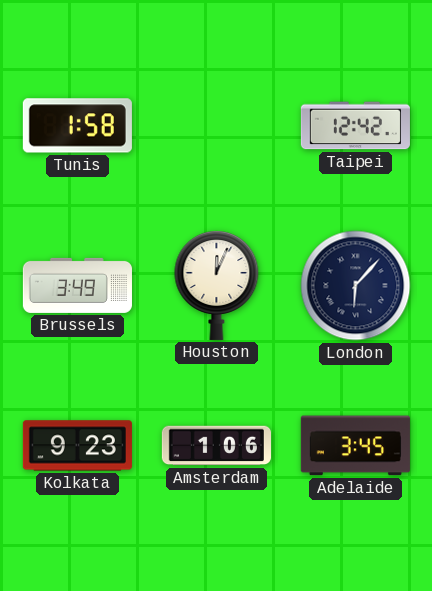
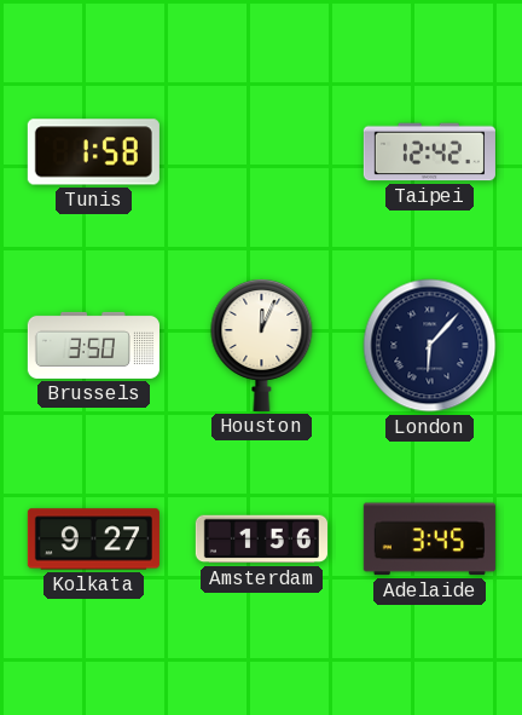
Brussels: 3:49 -> 3:50
Kolkata: 9:23 -> 9:27
Amsterdam: 1:06 -> 1:56
